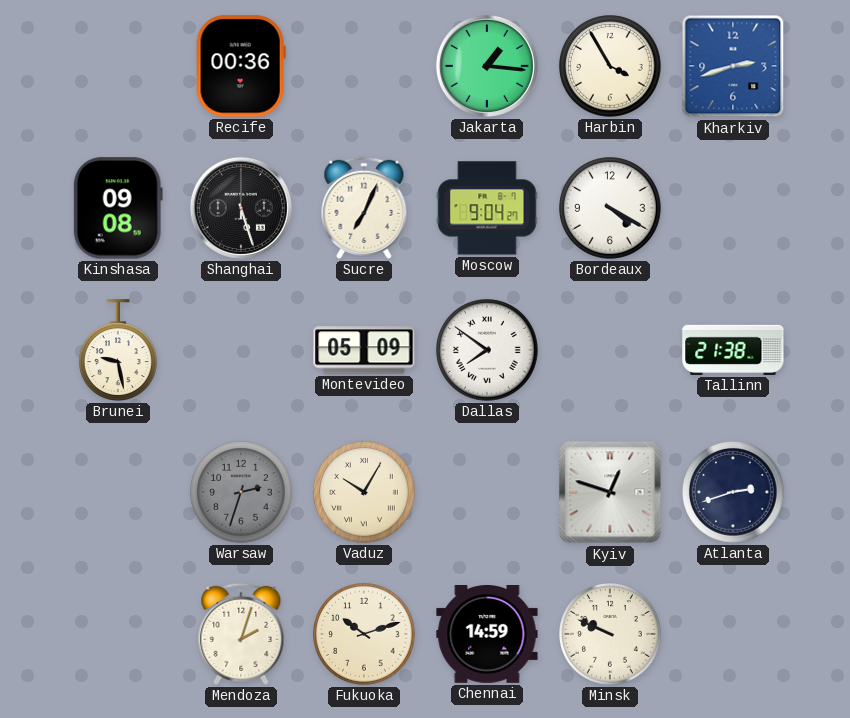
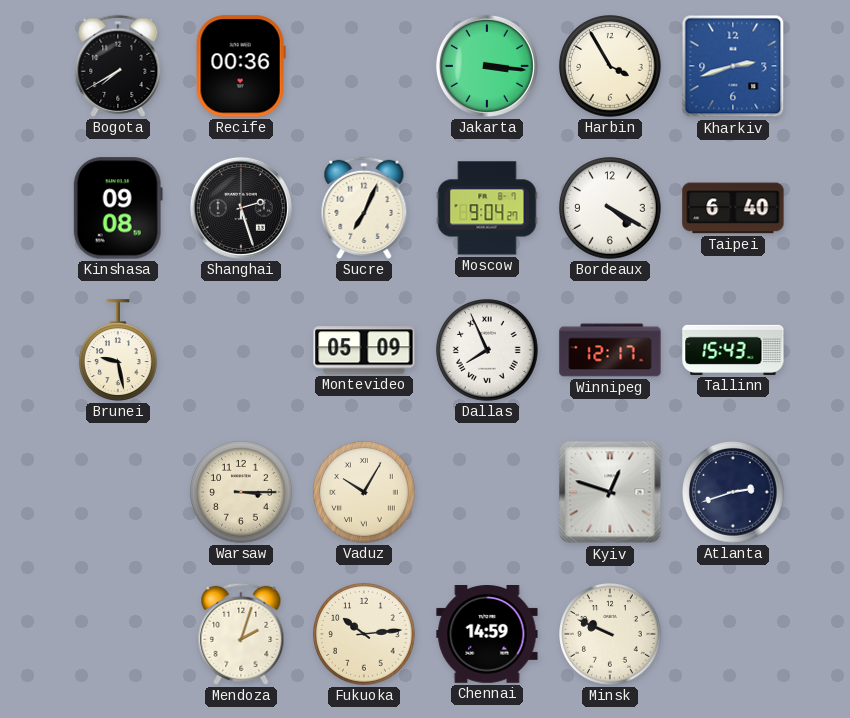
Bogota: none -> 7:40
Jakarta: 1:16 -> 3:16
Shanghai: 5:27 -> 2:27
Taipei: none -> 6:40
Dallas: 7:51 -> 7:56
Winnipeg: none -> 12:17
Tallinn: 21:38 -> 15:43
Warsaw: 2:33 -> 3:15
Warsaw dial: grey -> cream
Fukuoka: 10:12 -> 10:14
